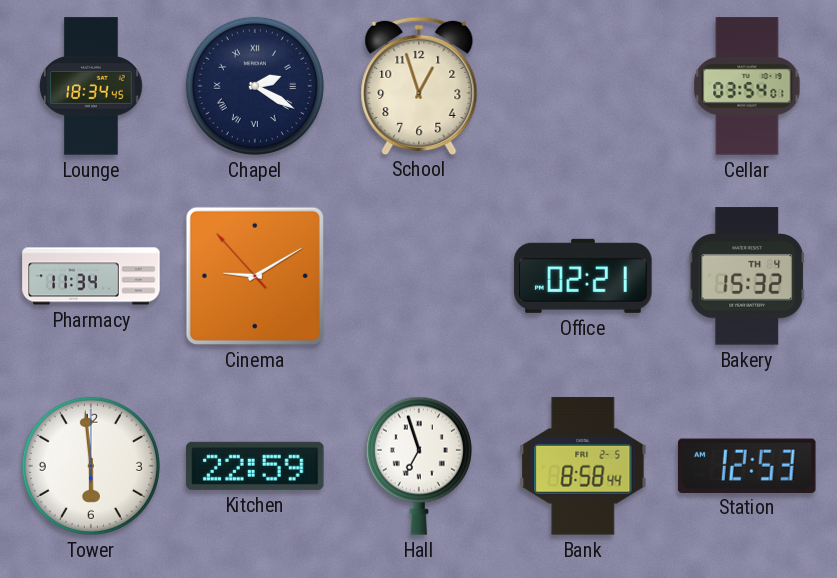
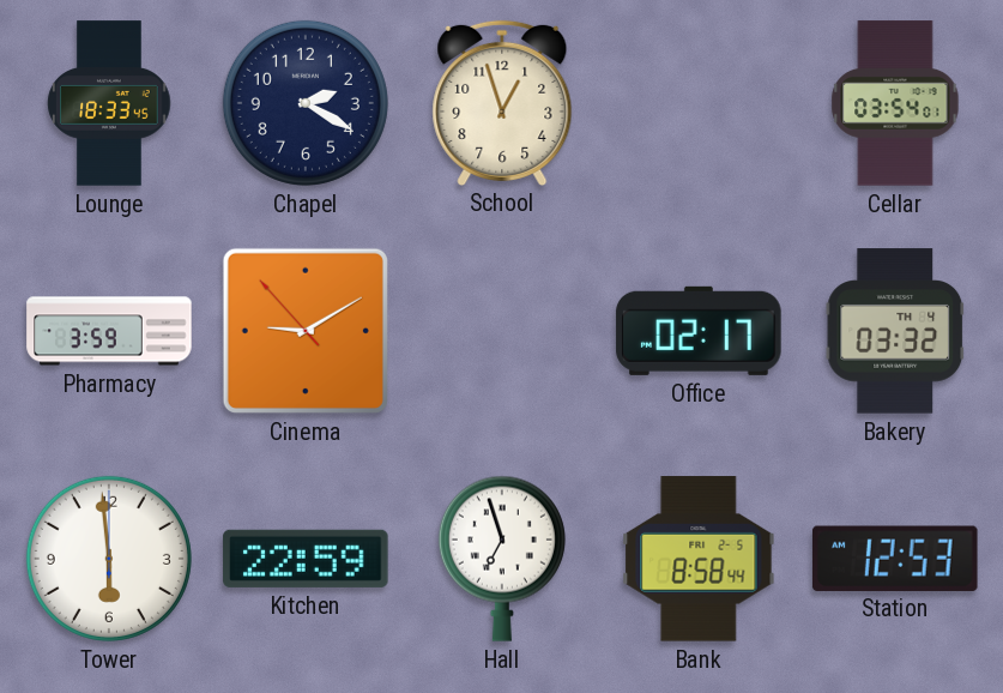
Lounge: 18:34 -> 18:33
Chapel numerals: Roman -> Arabic
Pharmacy: 11:34 -> 3:59
Office: 02:21 -> 02:17
Bakery: 15:32 -> 03:32
